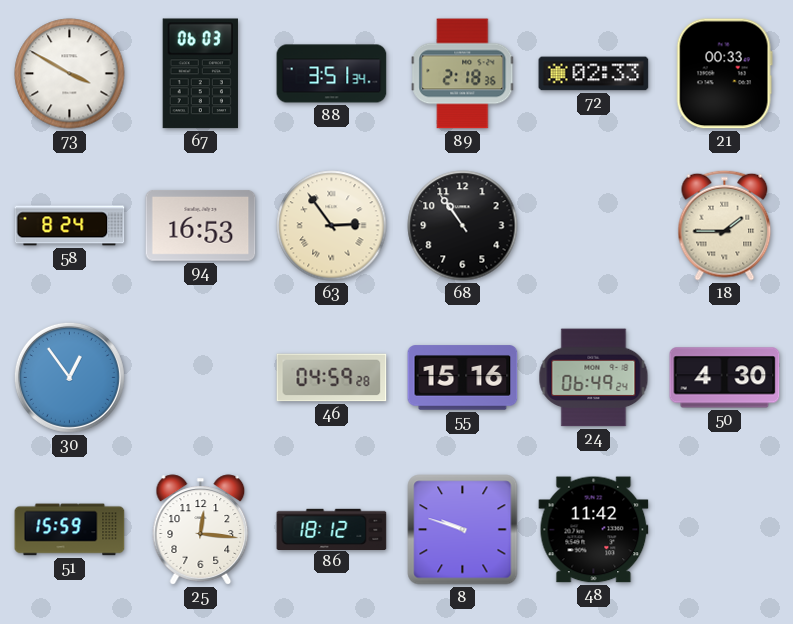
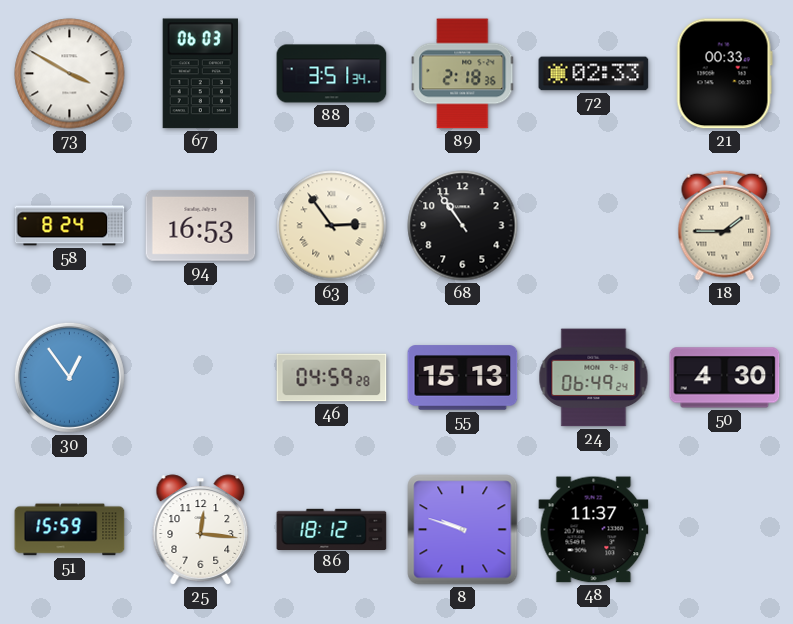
55: 15:16 -> 15:13
48: 11:42 -> 11:37
